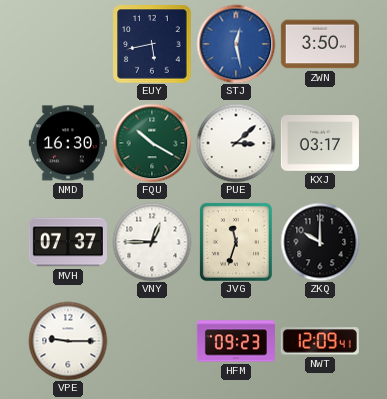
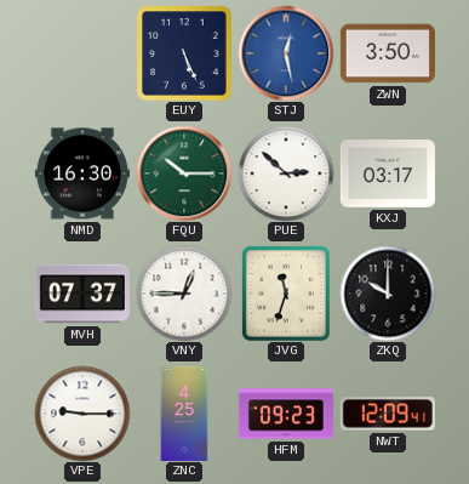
EUY: 5:43 -> 5:26
FQU: 10:20 -> 10:15
PUE: 3:08 -> 2:52
ZNC: none -> 4:25
